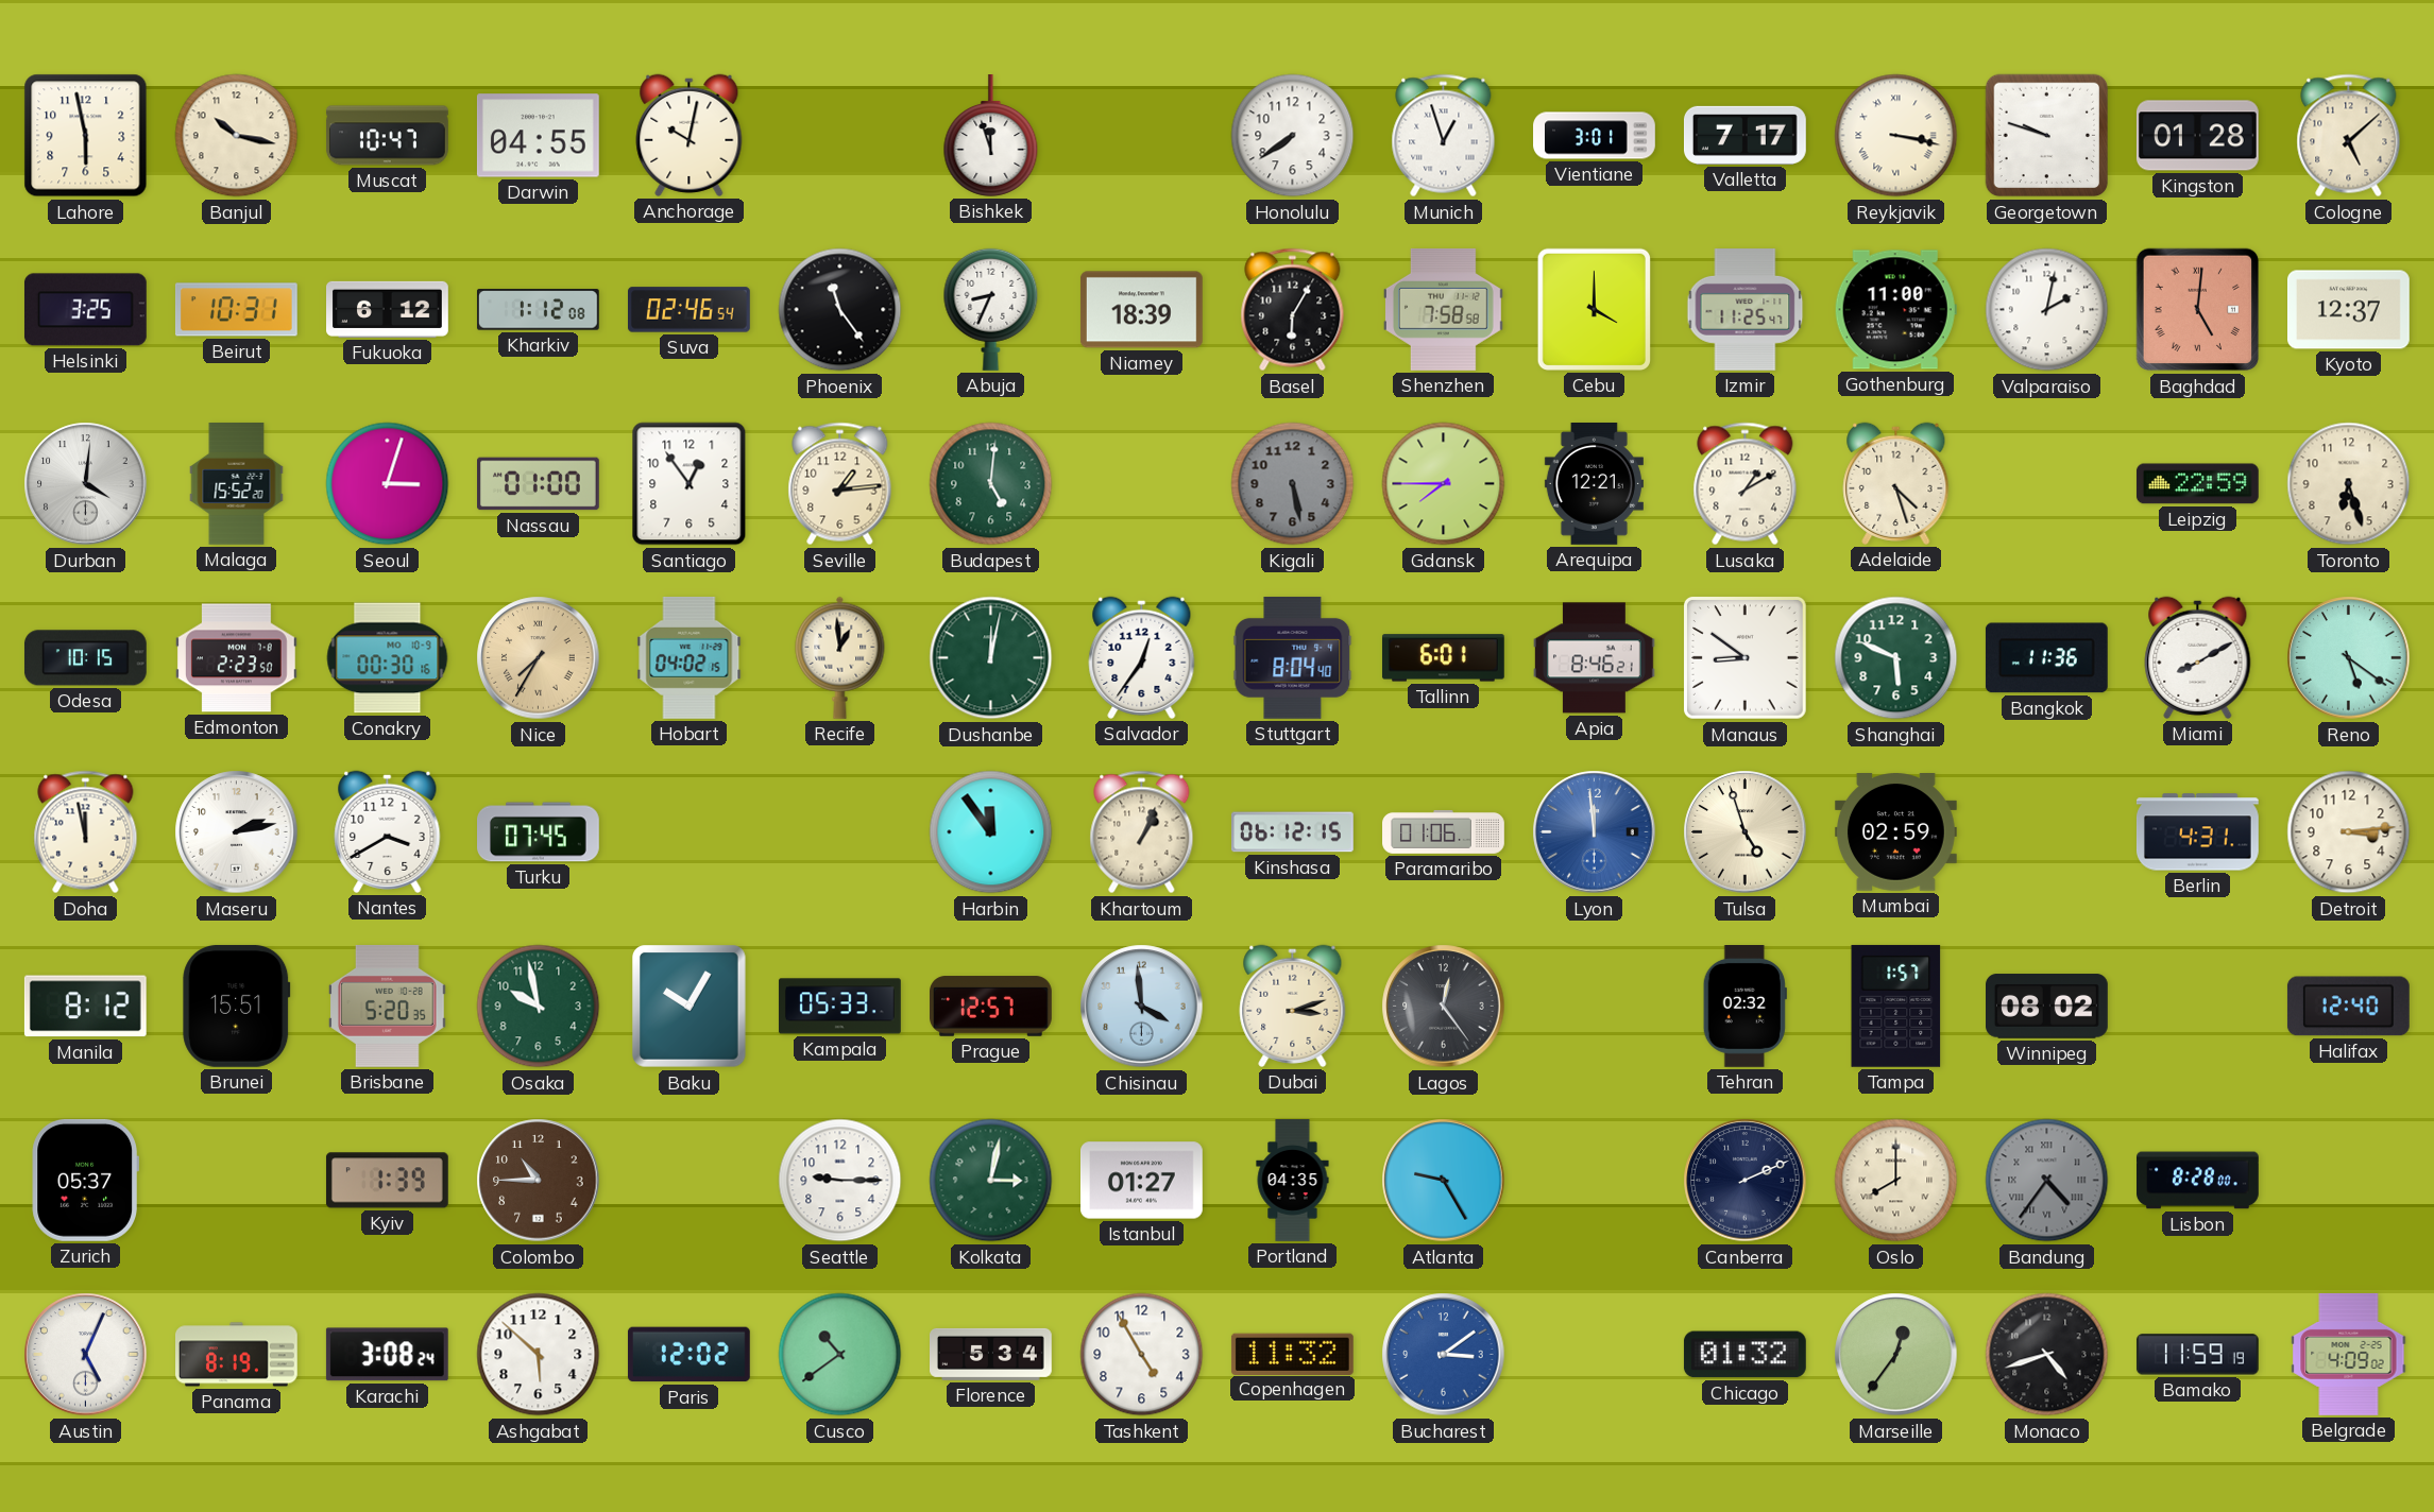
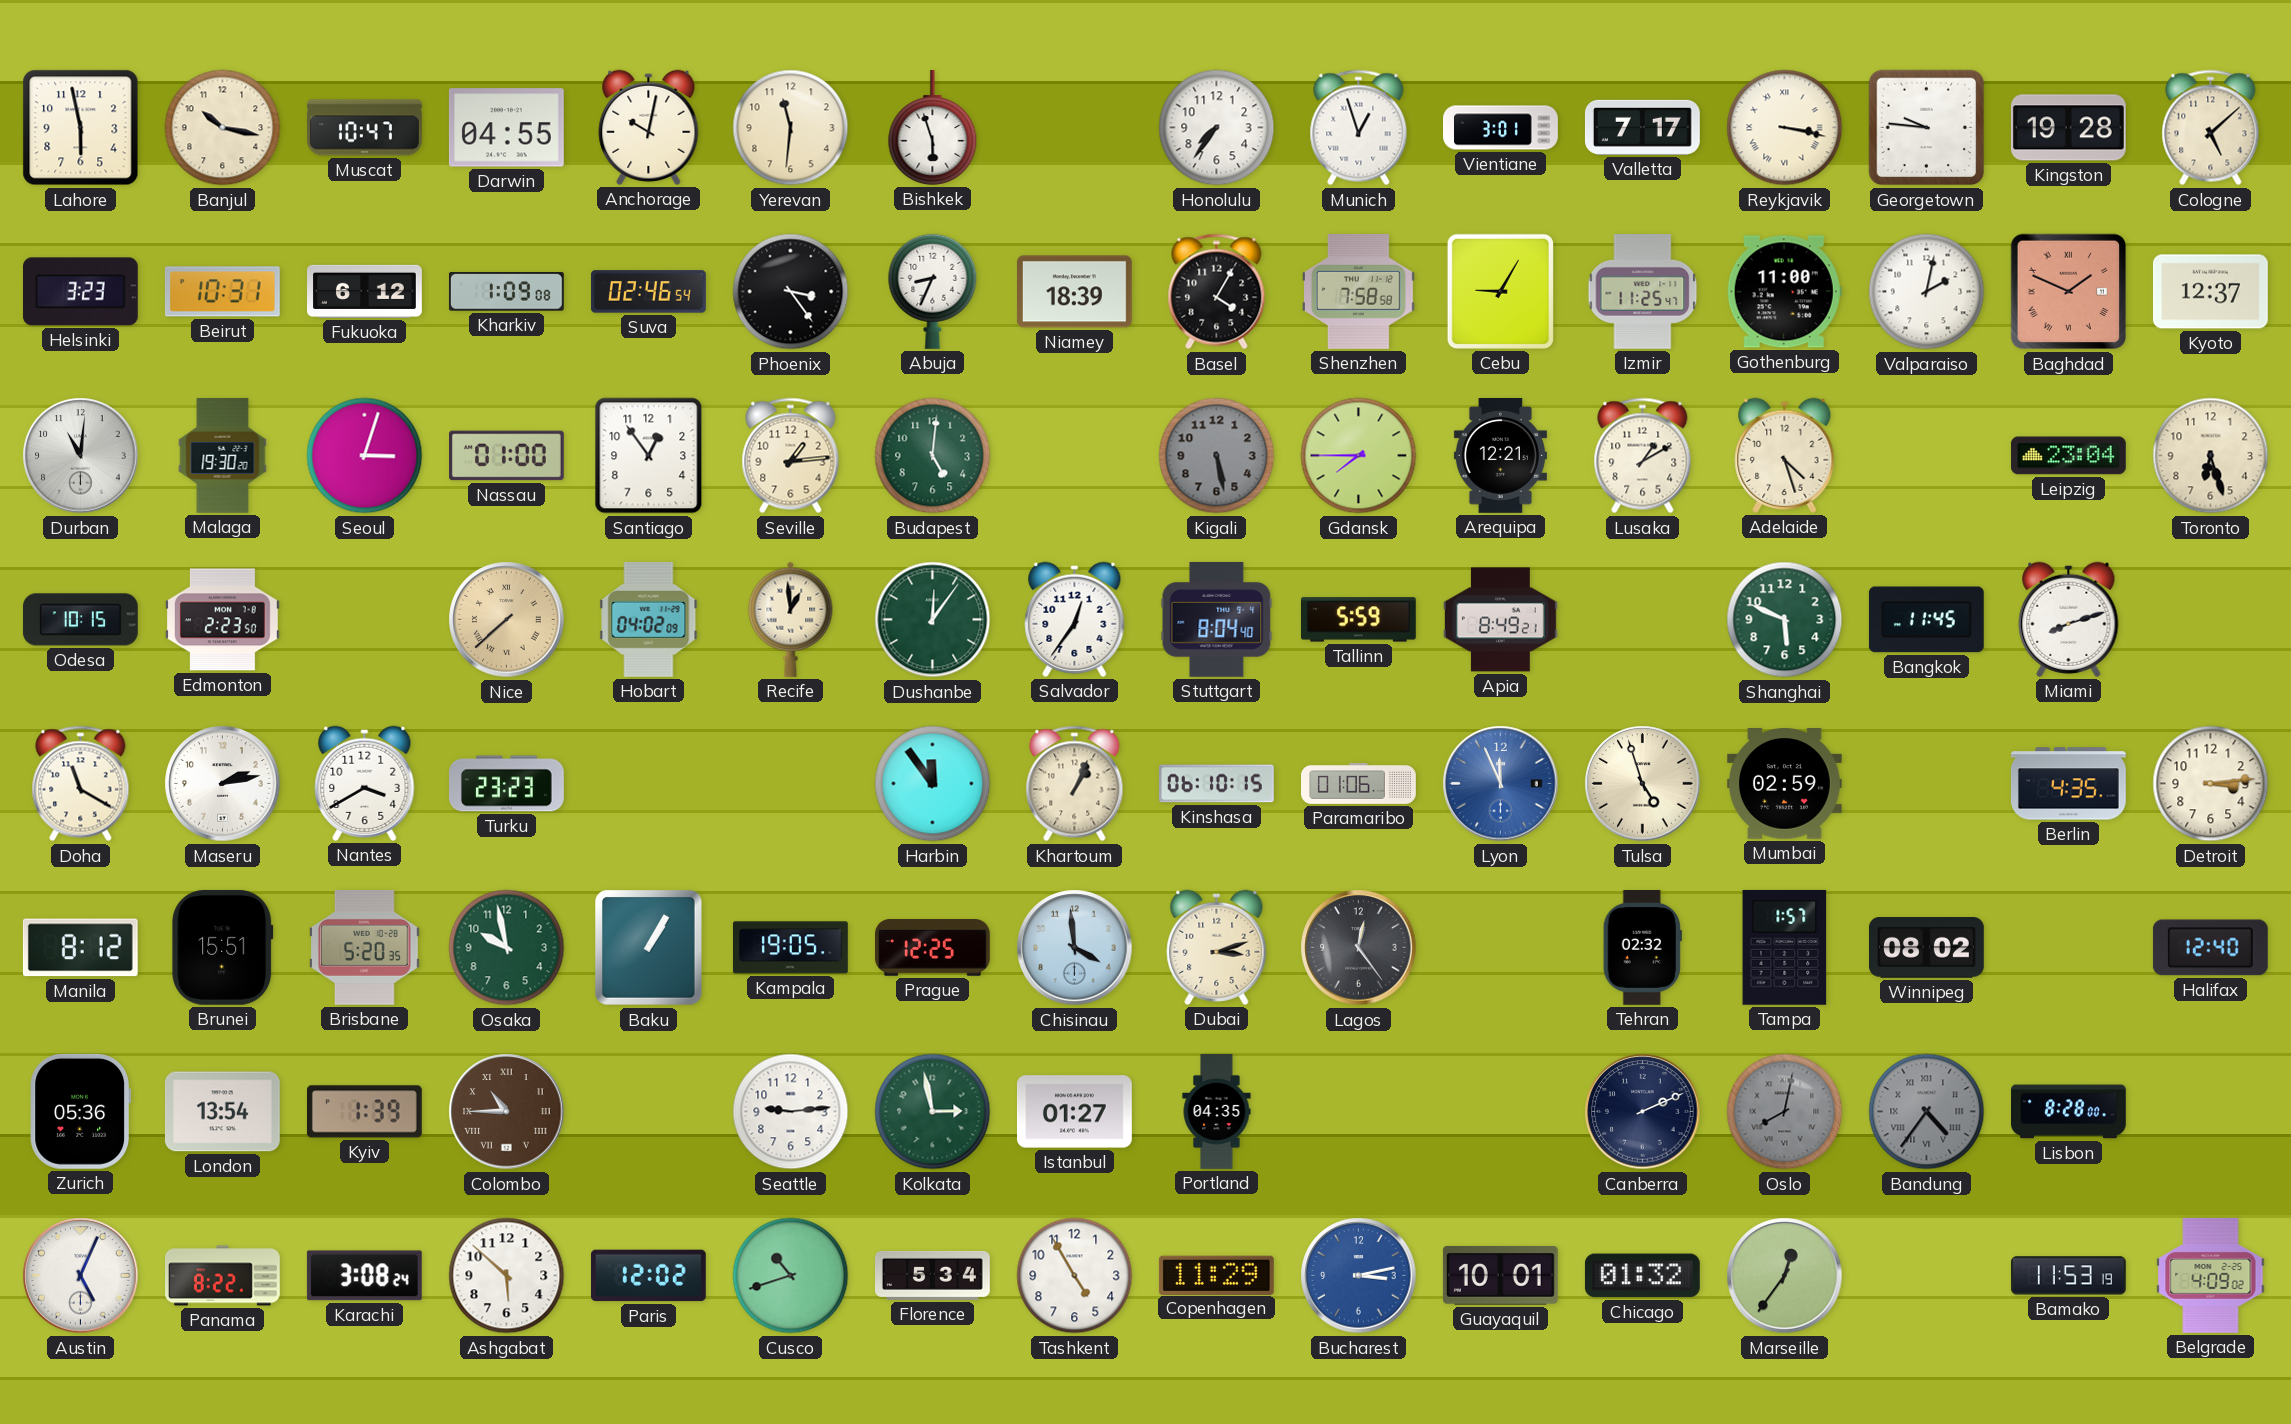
Yerevan: none -> 11:31
Bishkek: 11:57 -> 5:57
Honolulu: 7:39 -> 7:36
Georgetown: 9:48 -> 9:46
Kingston: 01:28 -> 19:28
Helsinki: 3:25 -> 3:23
Kharkiv: 1:12 -> 1:09
Phoenix: 11:24 -> 3:24
Basel: 6:05 -> 4:05
Cebu: 4:00 -> 9:05
Baghdad: 5:01 -> 1:49
Durban: 4:01 -> 11:01
Malaga: 15:52 -> 19:30
Leipzig: 22:59 -> 23:04
Conakry: 00:30 -> none
Nice: 7:35 -> 7:38
Hobart: 04:02:15 -> 04:02:09
Dushanbe: 12:02 -> 12:06
Tallinn: 6:01 -> 5:59
Apia: 8:46 -> 8:49
Manaus: 8:51 -> none
Bangkok: 11:36 -> 11:45
Miami: 8:10 -> 8:12
Reno: 5:21 -> none
Doha: 11:58 -> 11:20
Turku: 07:45 -> 23:23
Kinshasa: 06:12 -> 06:10
Lyon: 11:59 -> 11:56
Berlin: 4:31 -> 4:35
Baku: 10:05 -> 1:05
Kampala: 05:33 -> 19:05
Prague: 12:57 -> 12:25
Zurich: 05:37 -> 05:36
London: none -> 13:54
Colombo numerals: Arabic -> Roman
Seattle: 9:15 -> 9:14
Kolkata: 3:02 -> 2:58
Atlanta: 9:25 -> none
Oslo: 8:00 -> 8:02
Oslo dial: cream -> grey
Panama: 8:19 -> 8:22
Cusco: 10:39 -> 10:42
Copenhagen: 11:32 -> 11:29
Bucharest: 3:09 -> 3:13
Guayaquil: none -> 10:01
Monaco: 4:42 -> none
Bamako: 11:59 -> 11:53
